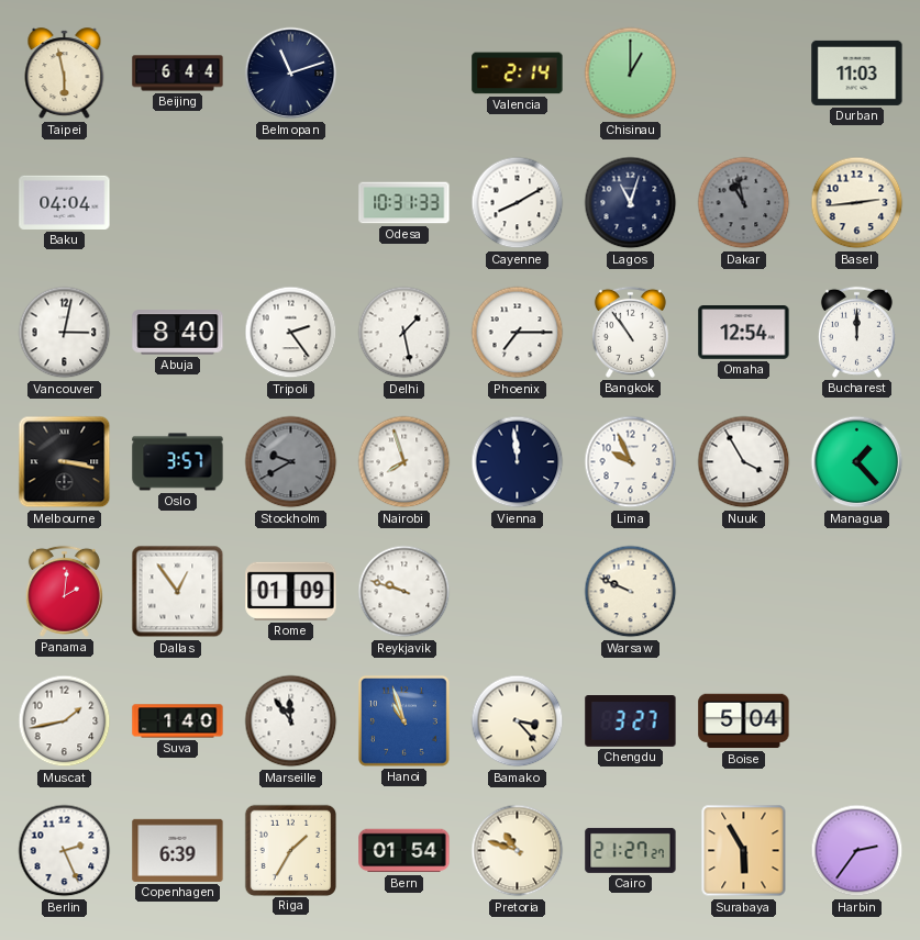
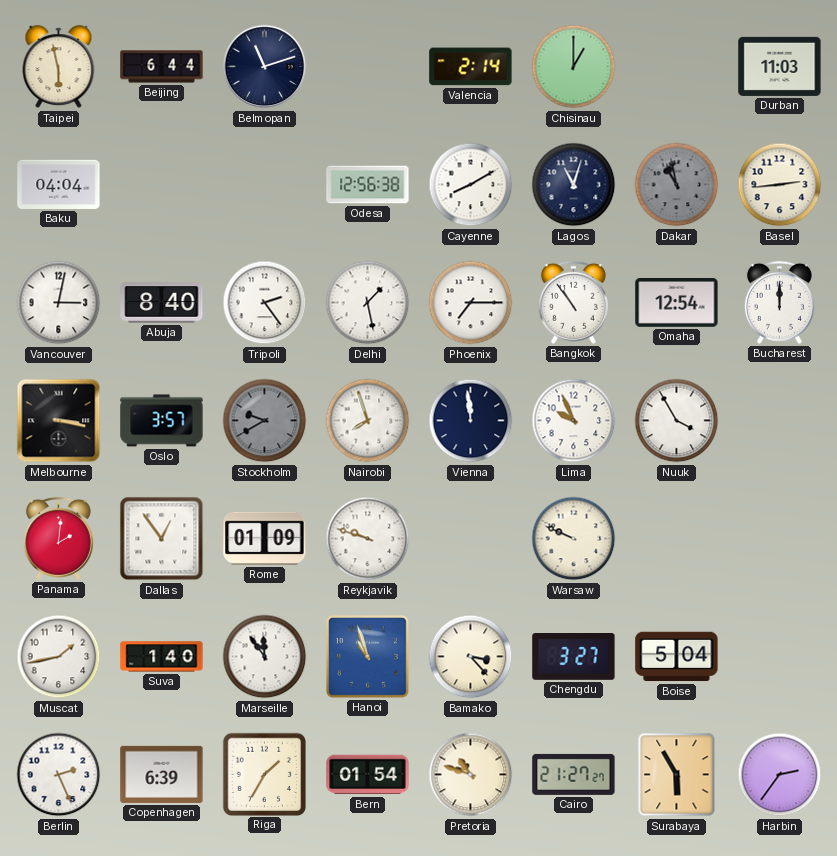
Odesa: 10:31 -> 12:56
Managua: 1:23 -> none
